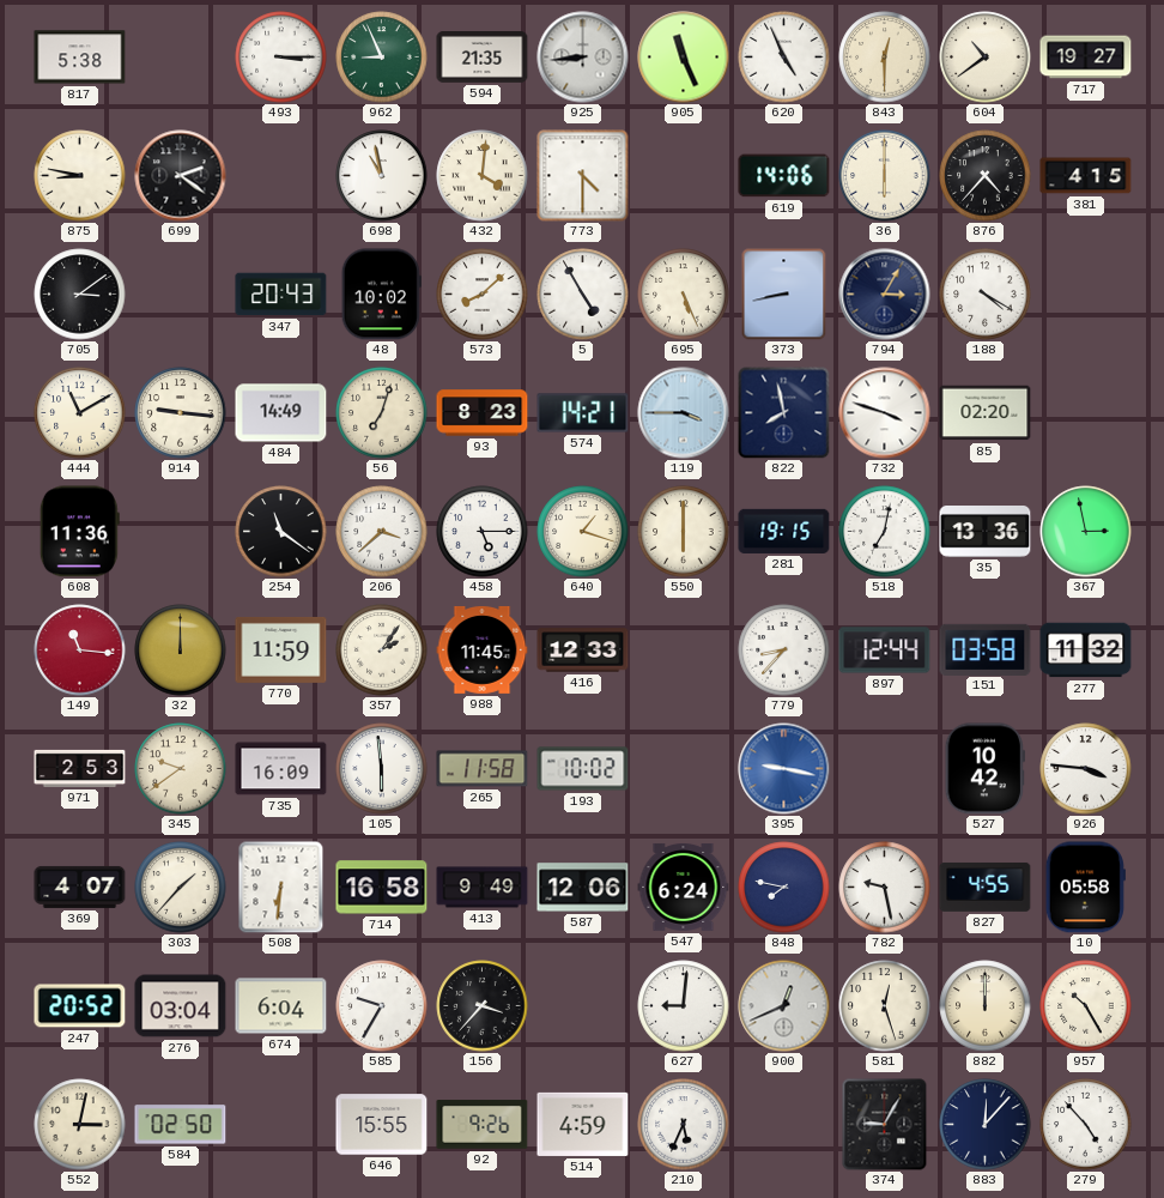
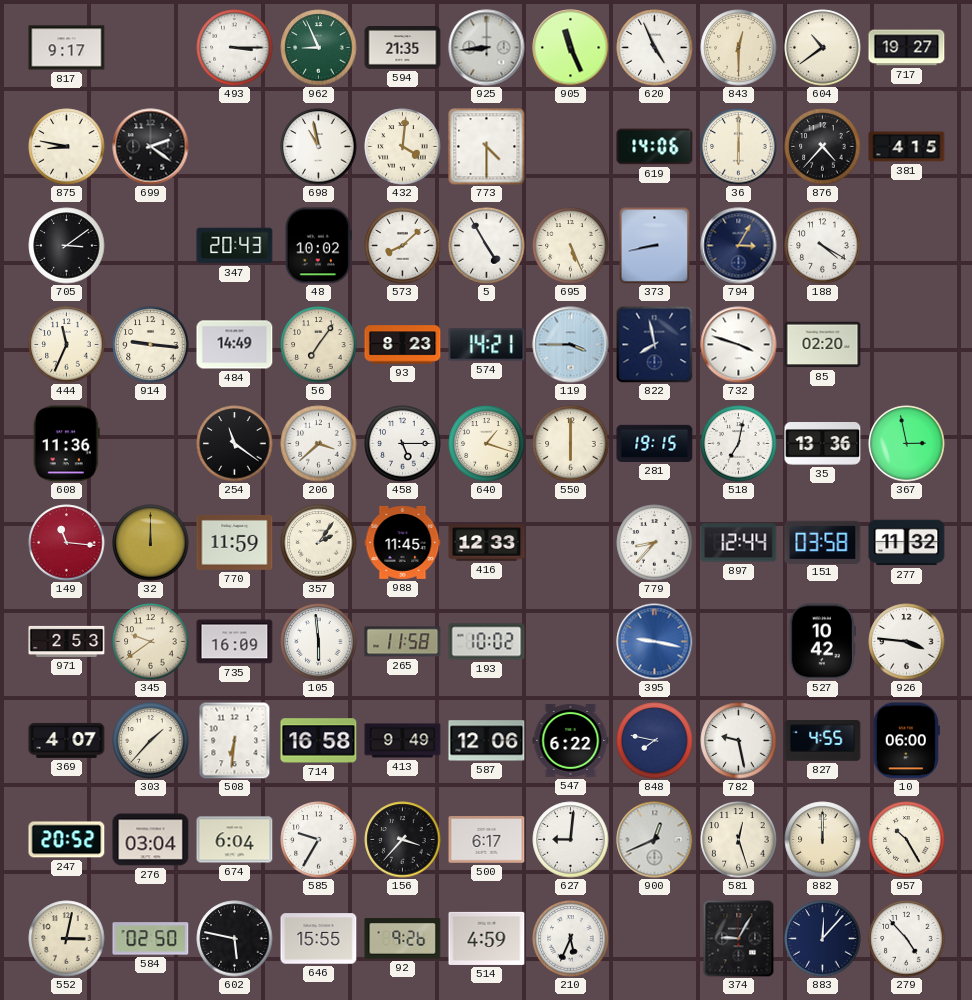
817: 5:38 -> 9:17
444: 11:10 -> 11:34
56: 7:03 -> 7:06
547: 6:24 -> 6:22
10: 05:58 -> 06:00
500: none -> 6:17
602: none -> 5:47
